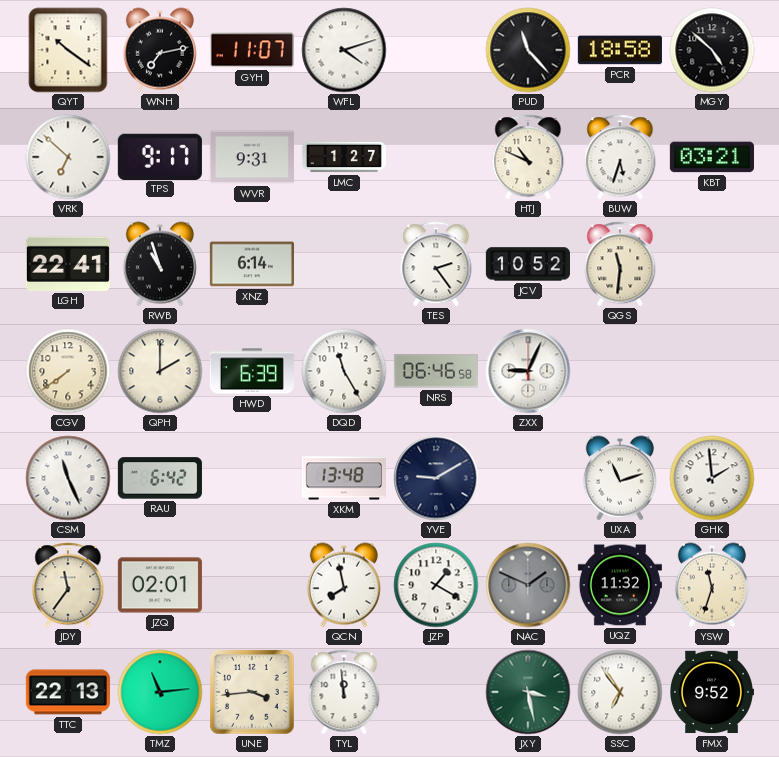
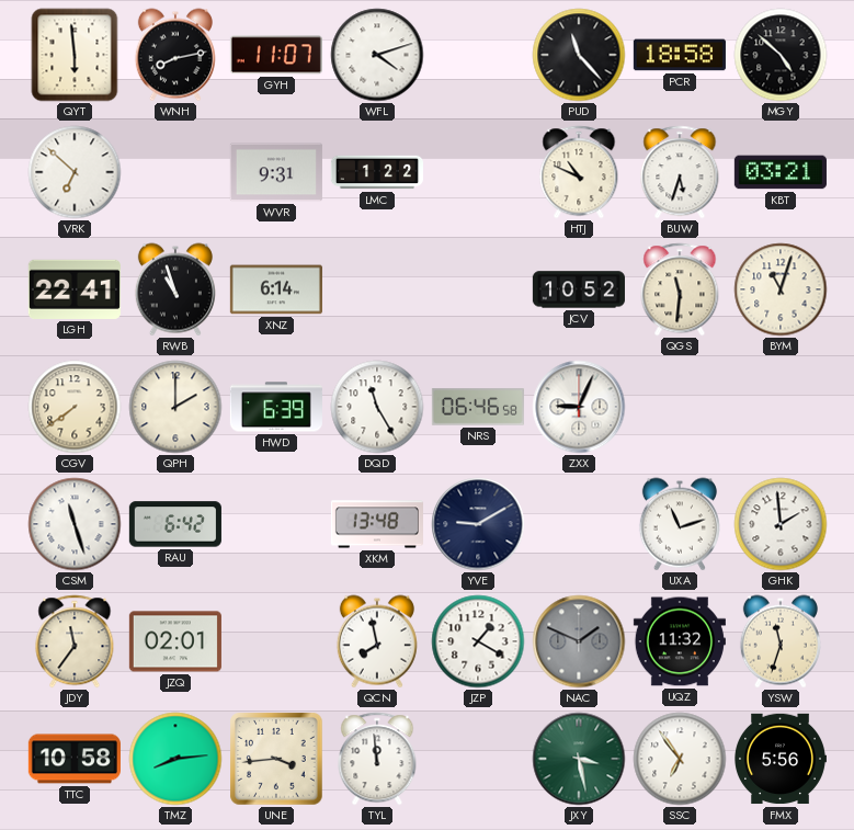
QYT: 10:21 -> 5:59
WNH: 7:13 -> 8:13
TPS: 9:17 -> none
LMC: 1:27 -> 1:22
TES: 2:24 -> none
BYM: none -> 11:03
CSM: 11:26 -> 11:27
TTC: 22:13 -> 10:58
TMZ: 11:14 -> 8:14
FMX: 9:52 -> 5:56
